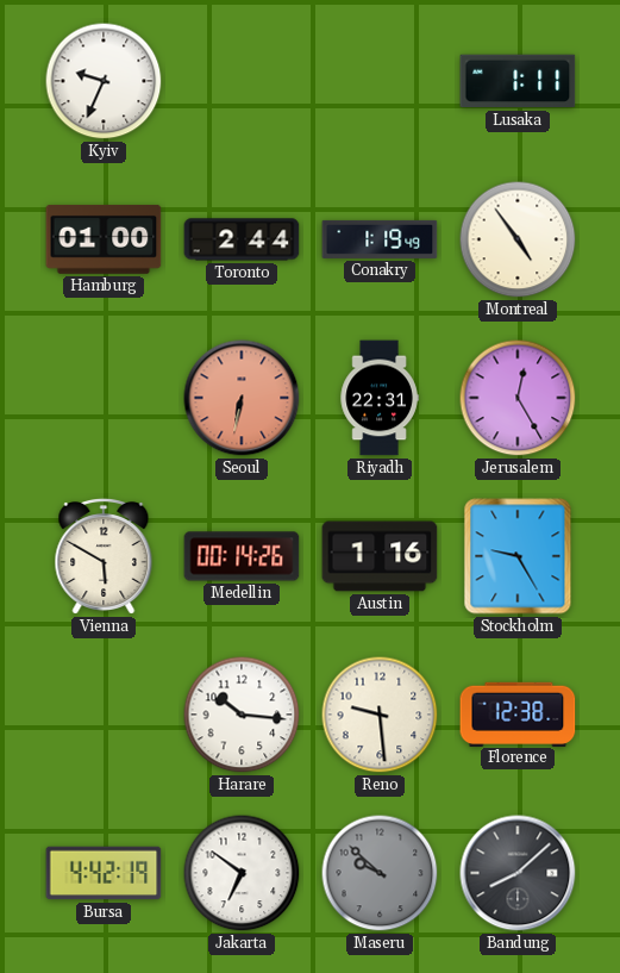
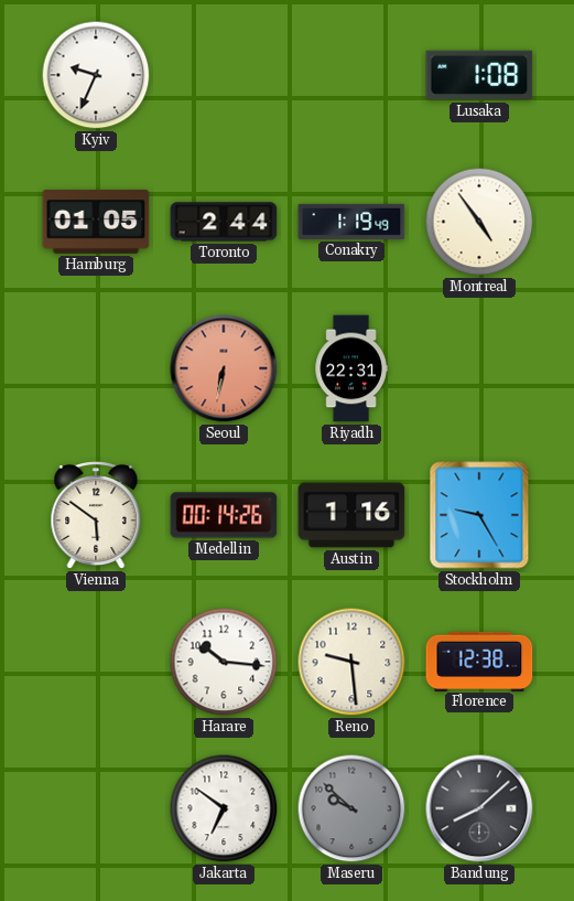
Lusaka: 1:11 -> 1:08
Hamburg: 01:00 -> 01:05
Jerusalem: 12:25 -> none
Vienna: 5:50 -> 5:51
Bursa: 4:42 -> none
